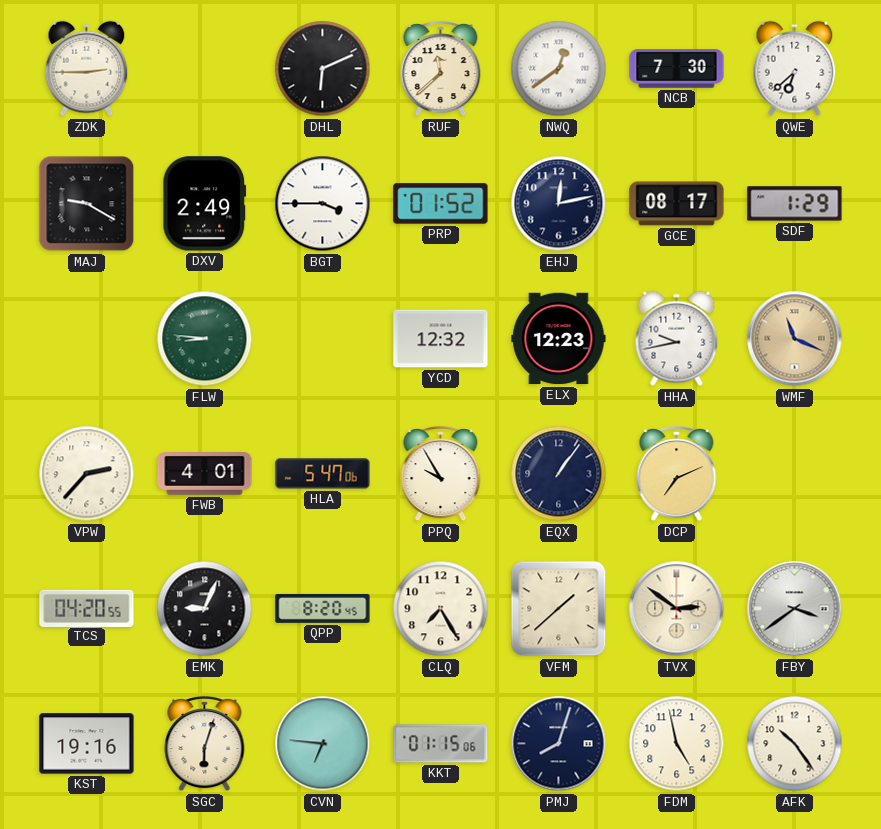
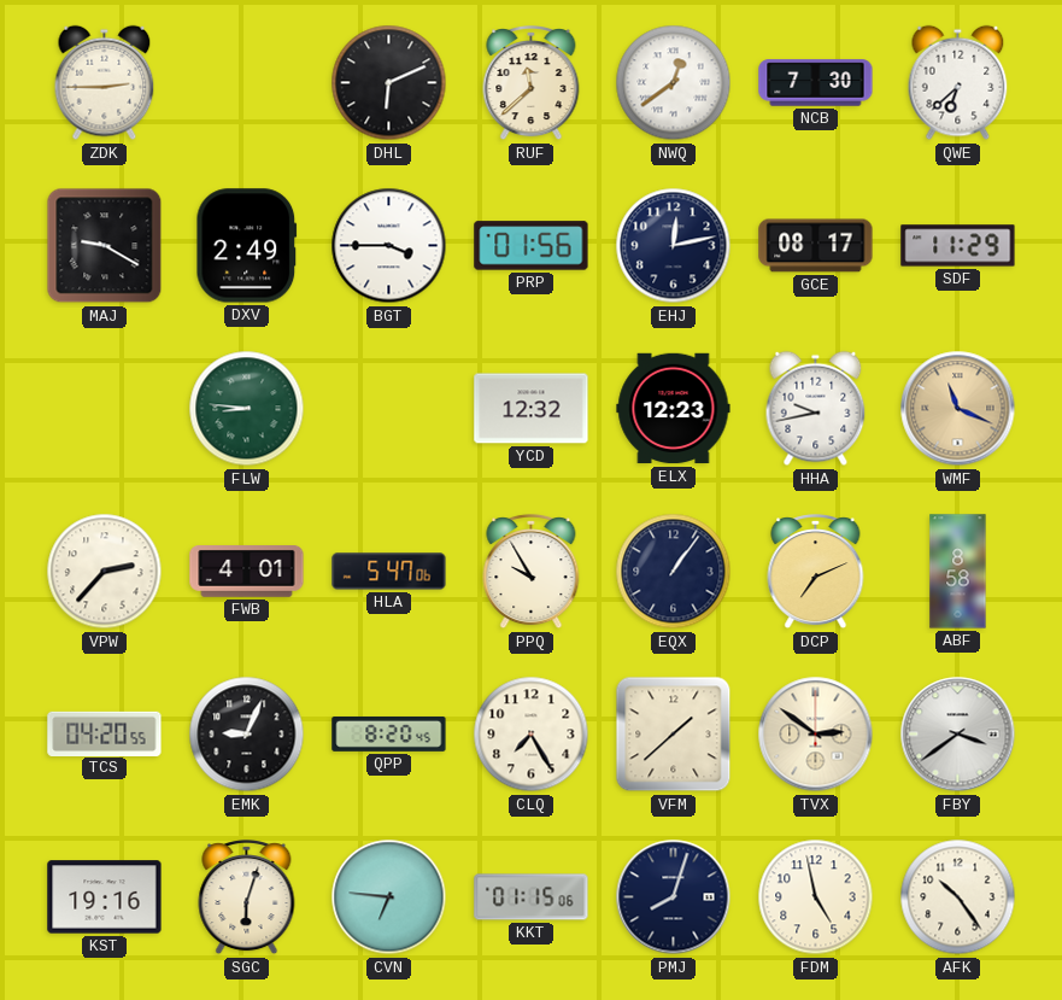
PRP: 01:52 -> 01:56
SDF: 1:29 -> 11:29
ABF: none -> 8:58
